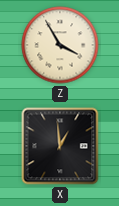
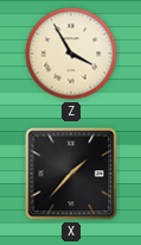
X: 12:59 -> 1:37
